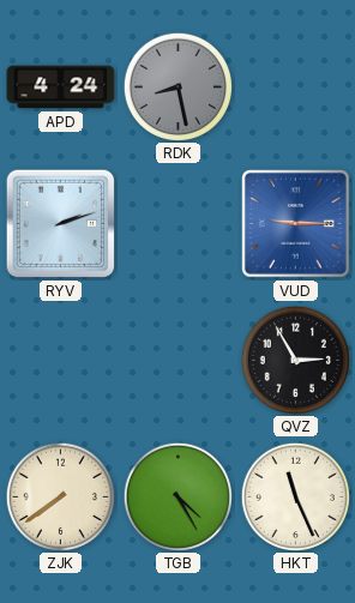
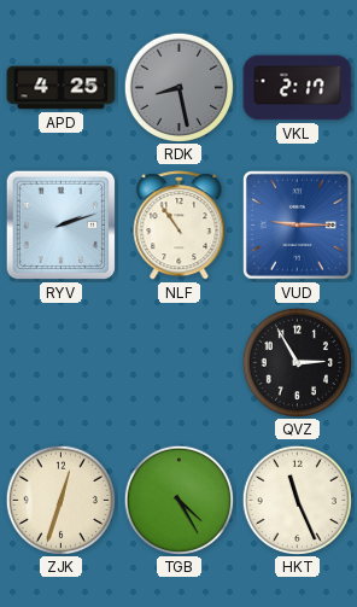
APD: 4:24 -> 4:25
VKL: none -> 2:17
NLF: none -> 10:54
ZJK: 7:39 -> 12:33
